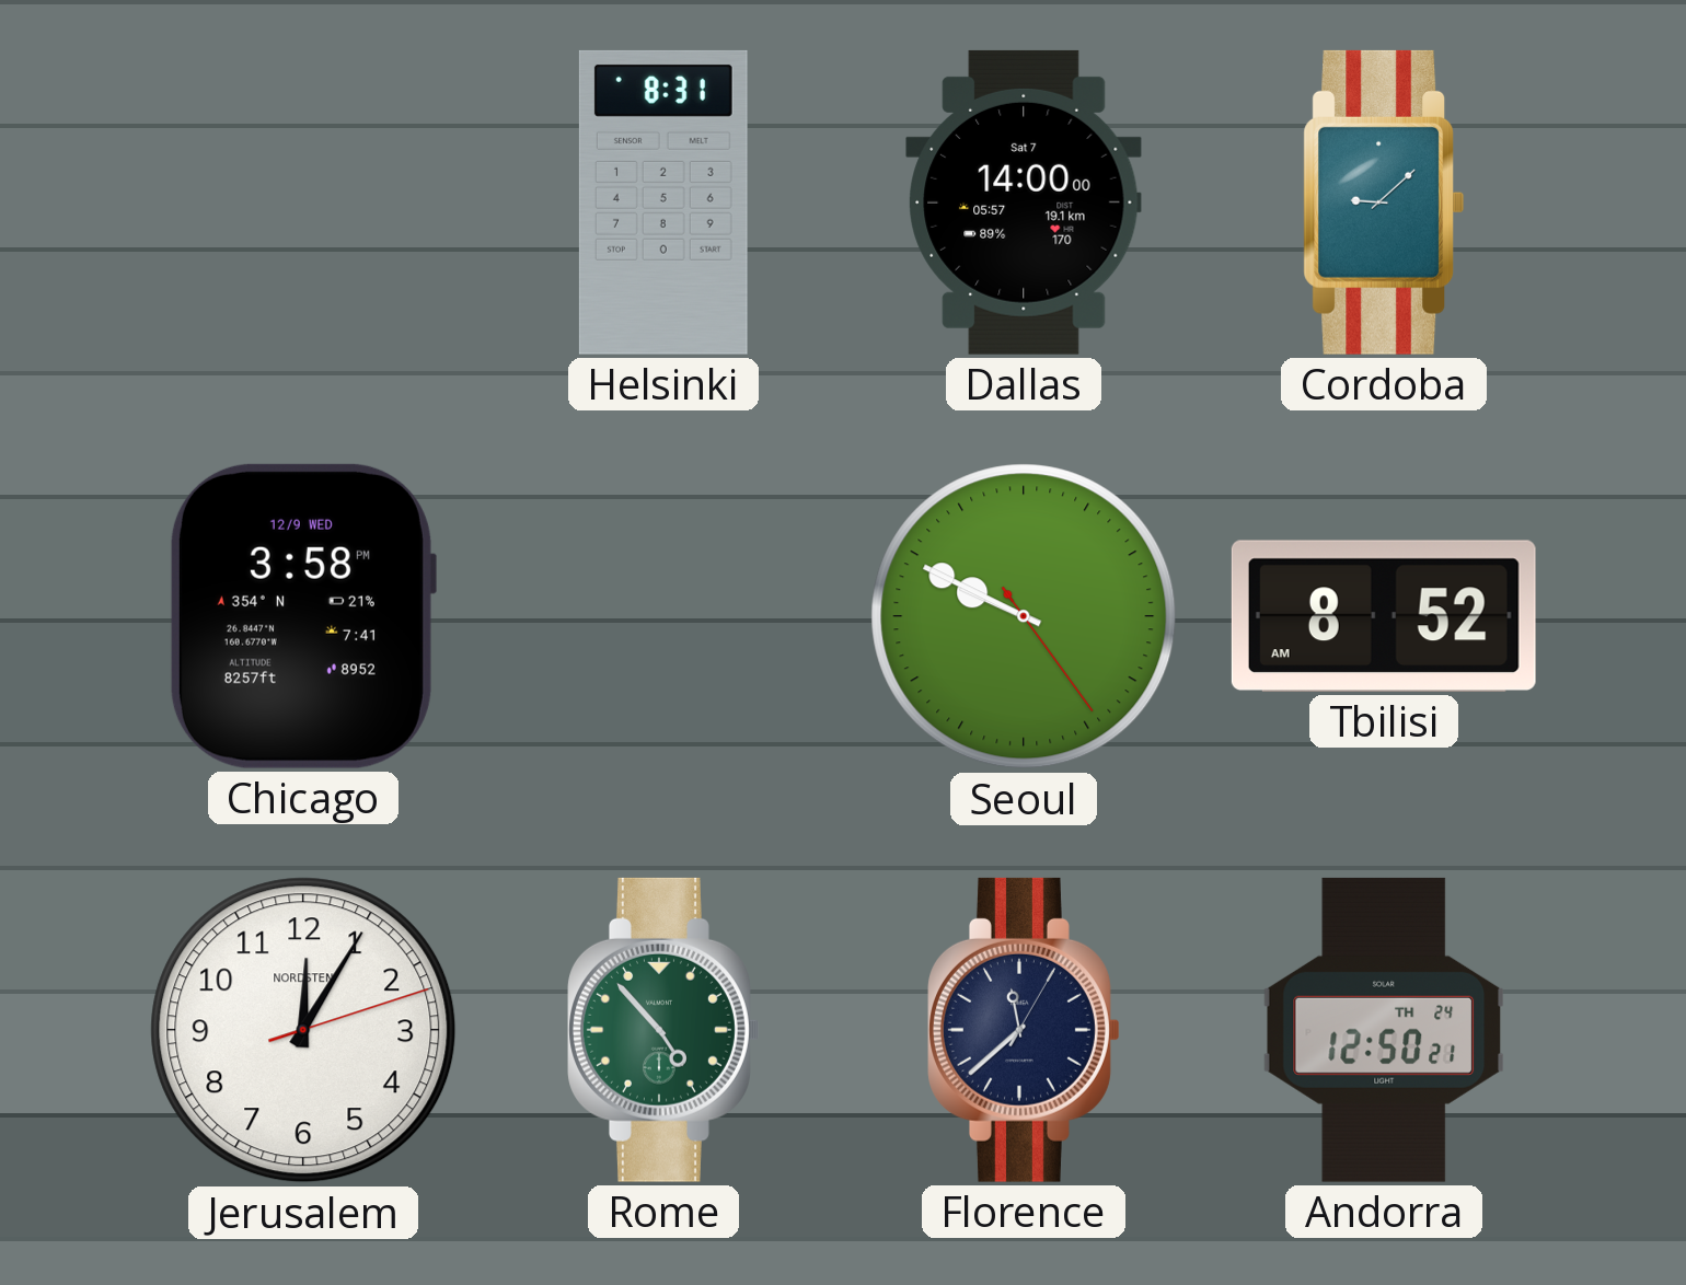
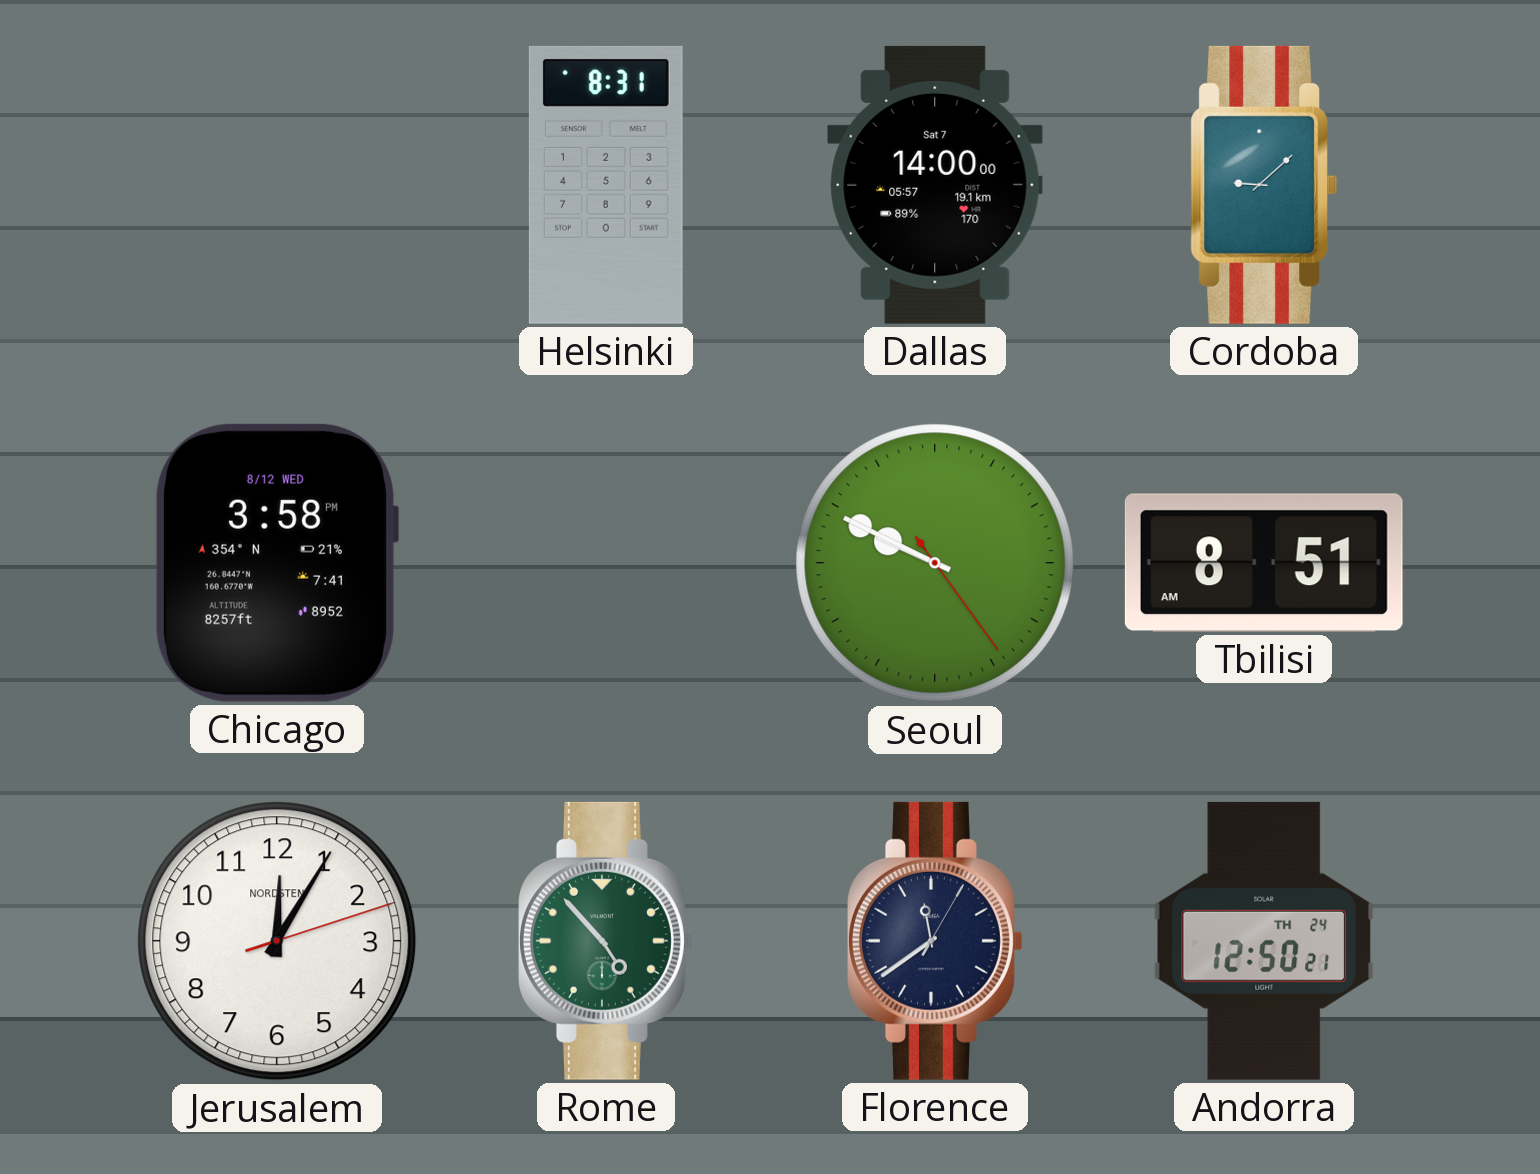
Chicago date: 12/9 WED -> 8/12 WED
Tbilisi: 8:52 -> 8:51
Florence: 11:38 -> 11:39
